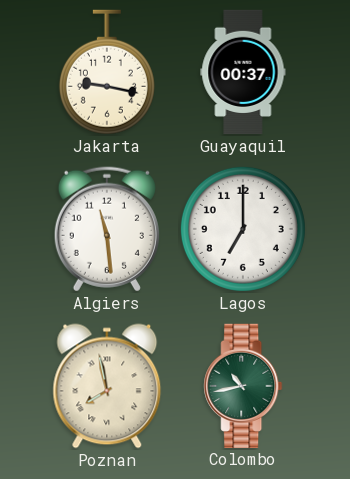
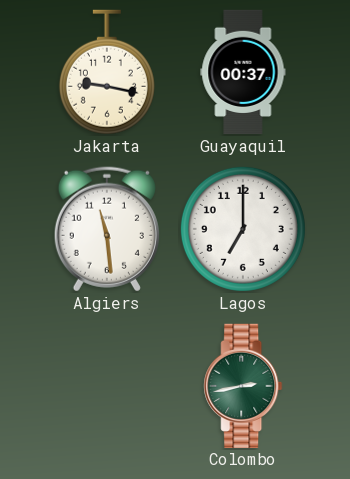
Poznan: 7:58 -> none
Colombo: 10:43 -> 2:43
